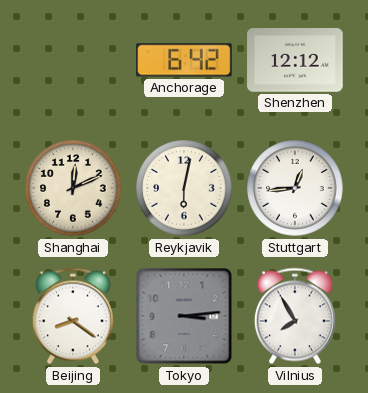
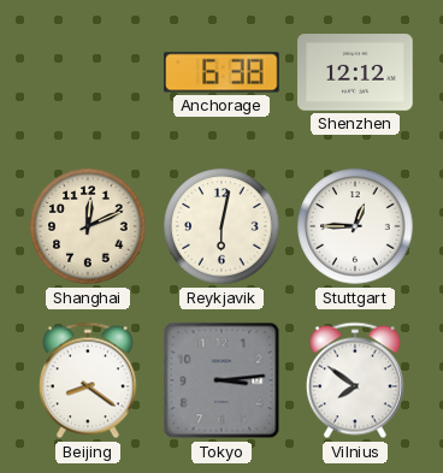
Anchorage: 6:42 -> 6:38
Stuttgart: 12:44 -> 12:45
Vilnius: 7:55 -> 7:51
